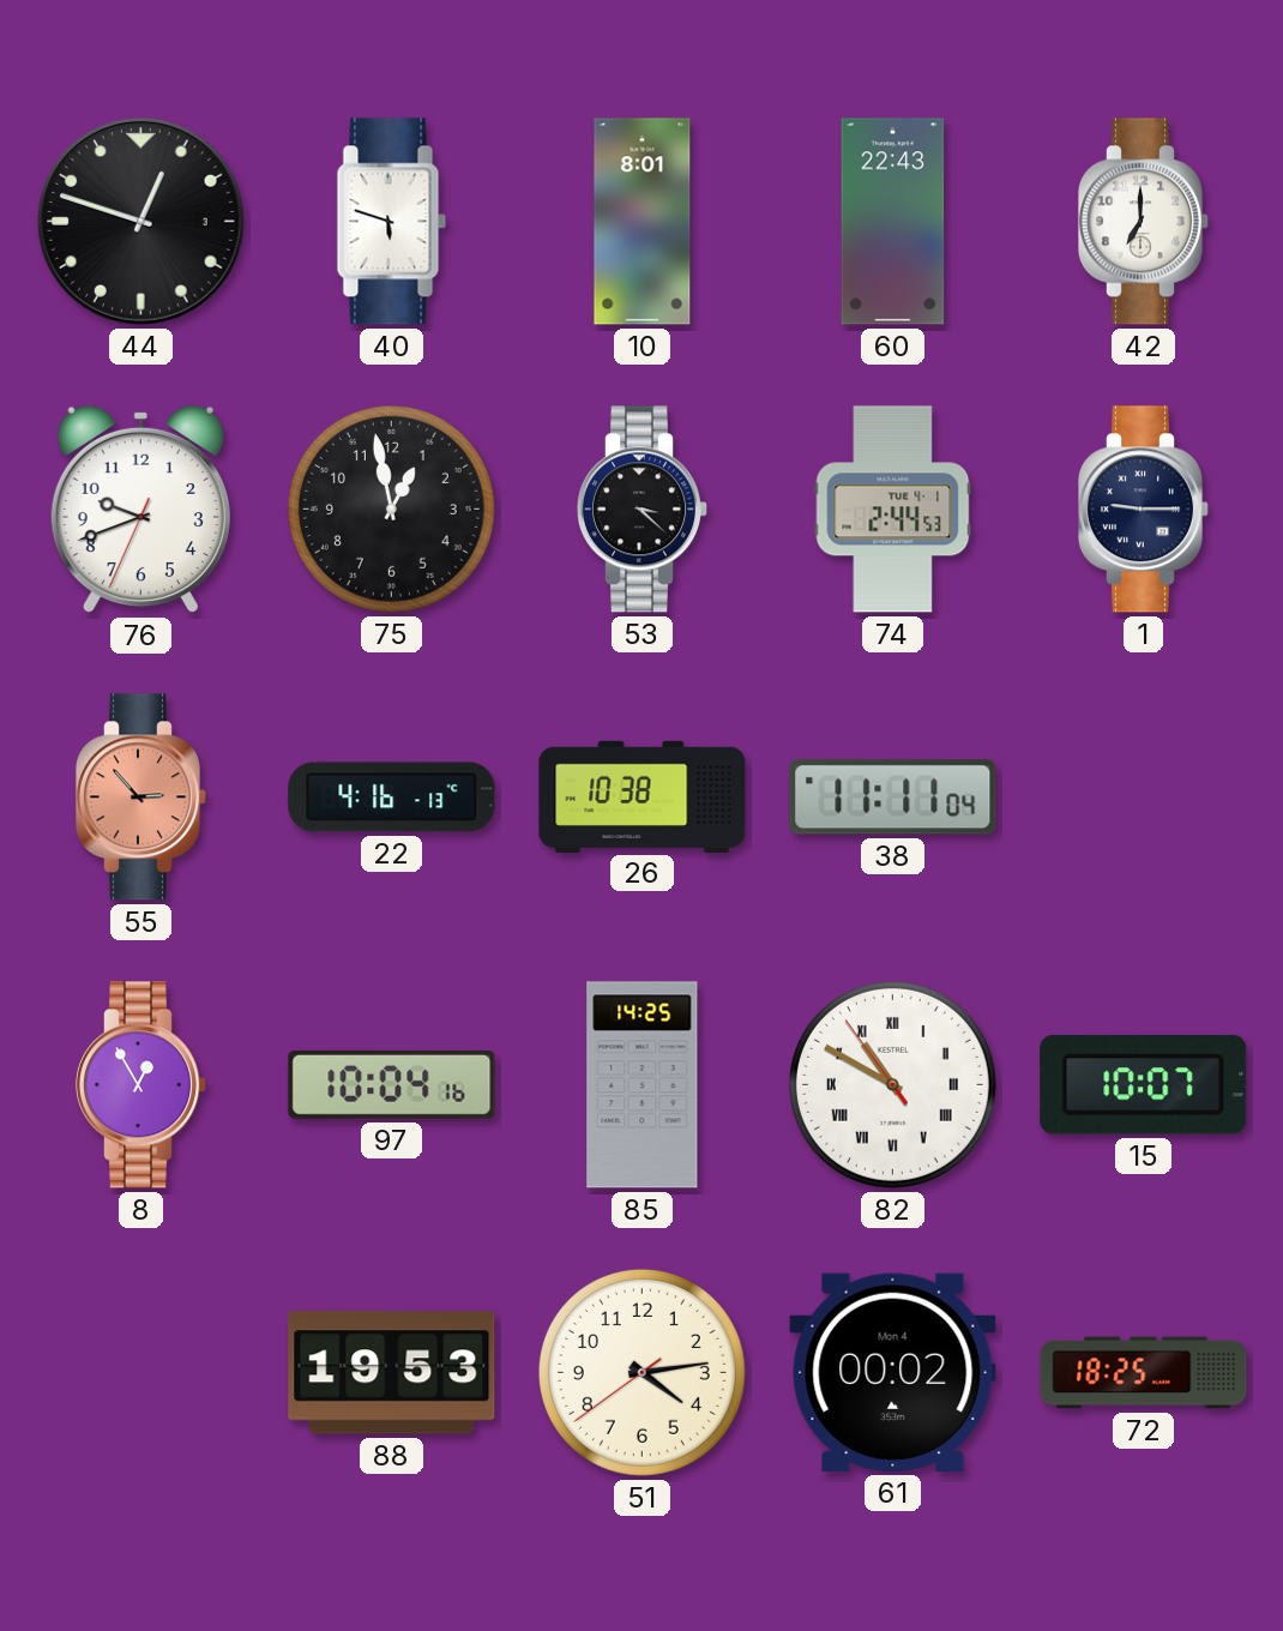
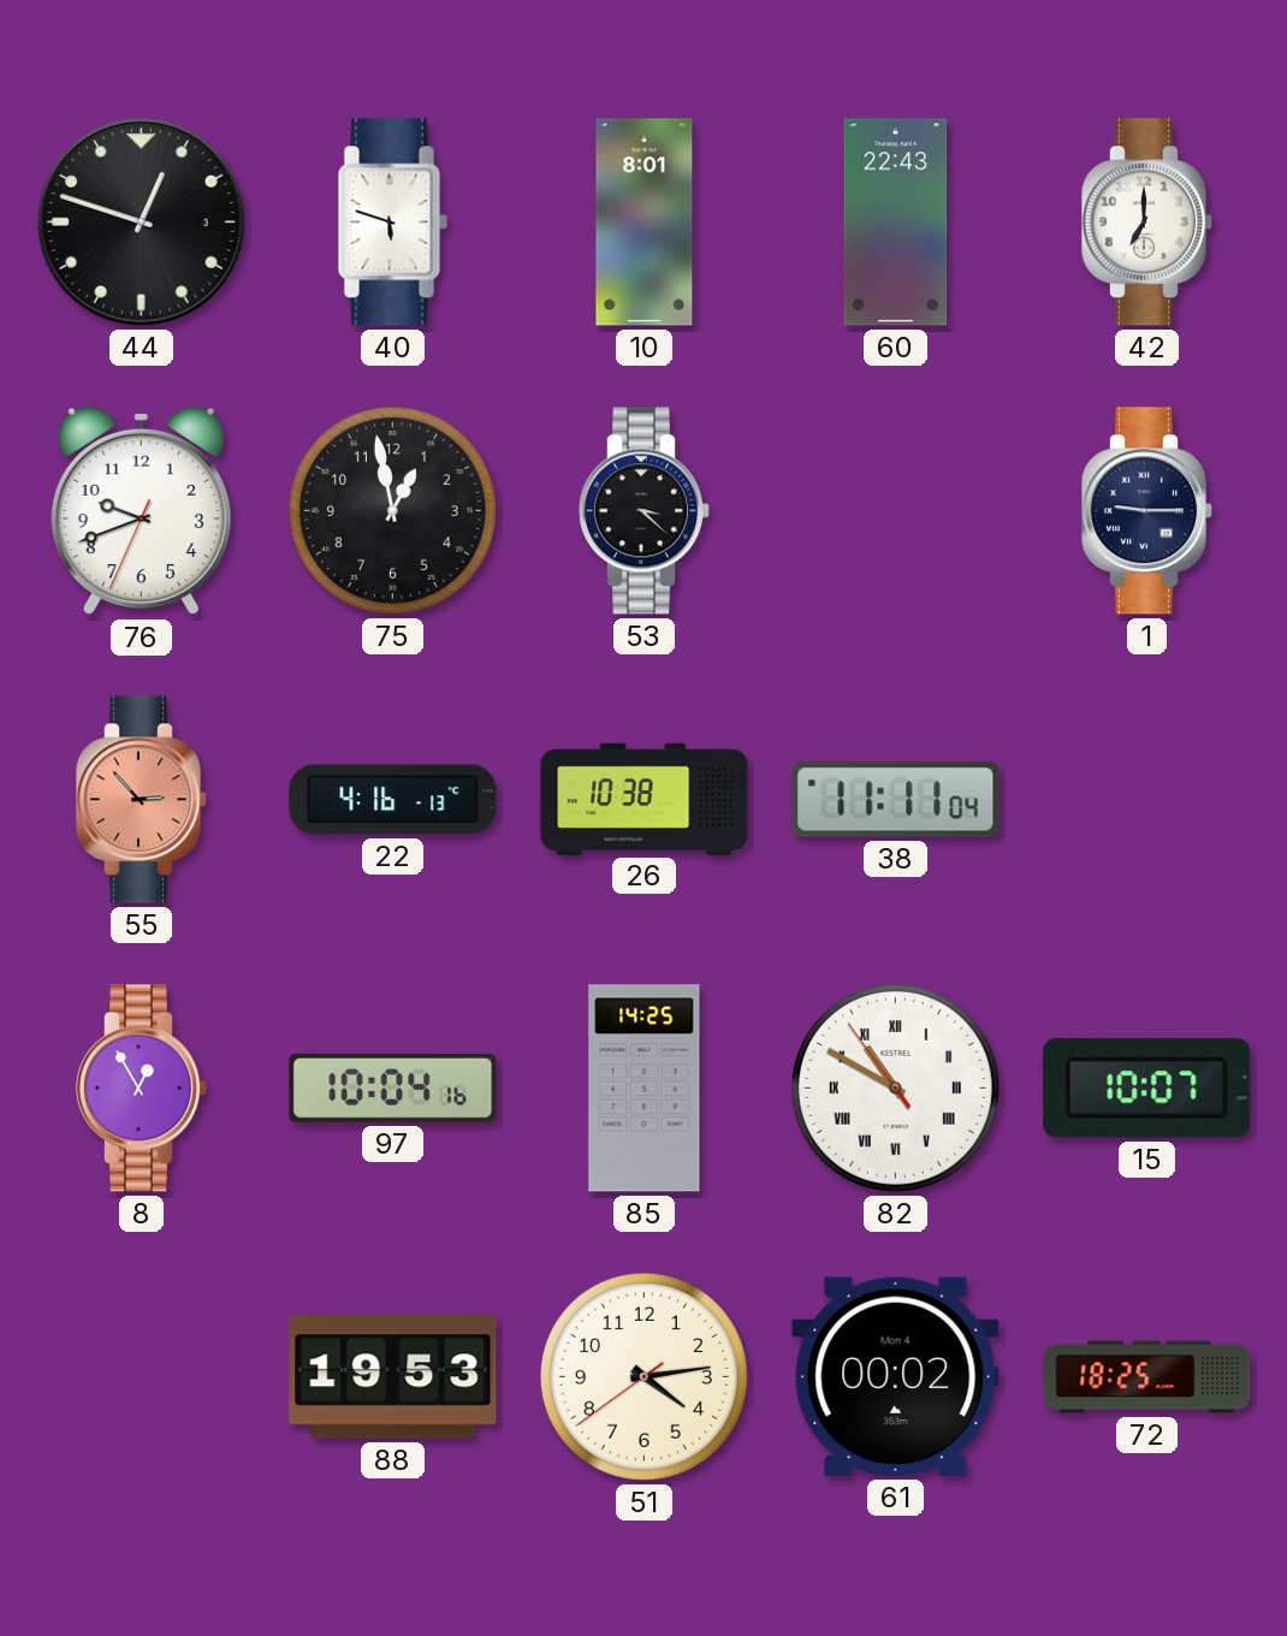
74: 2:44 -> none
